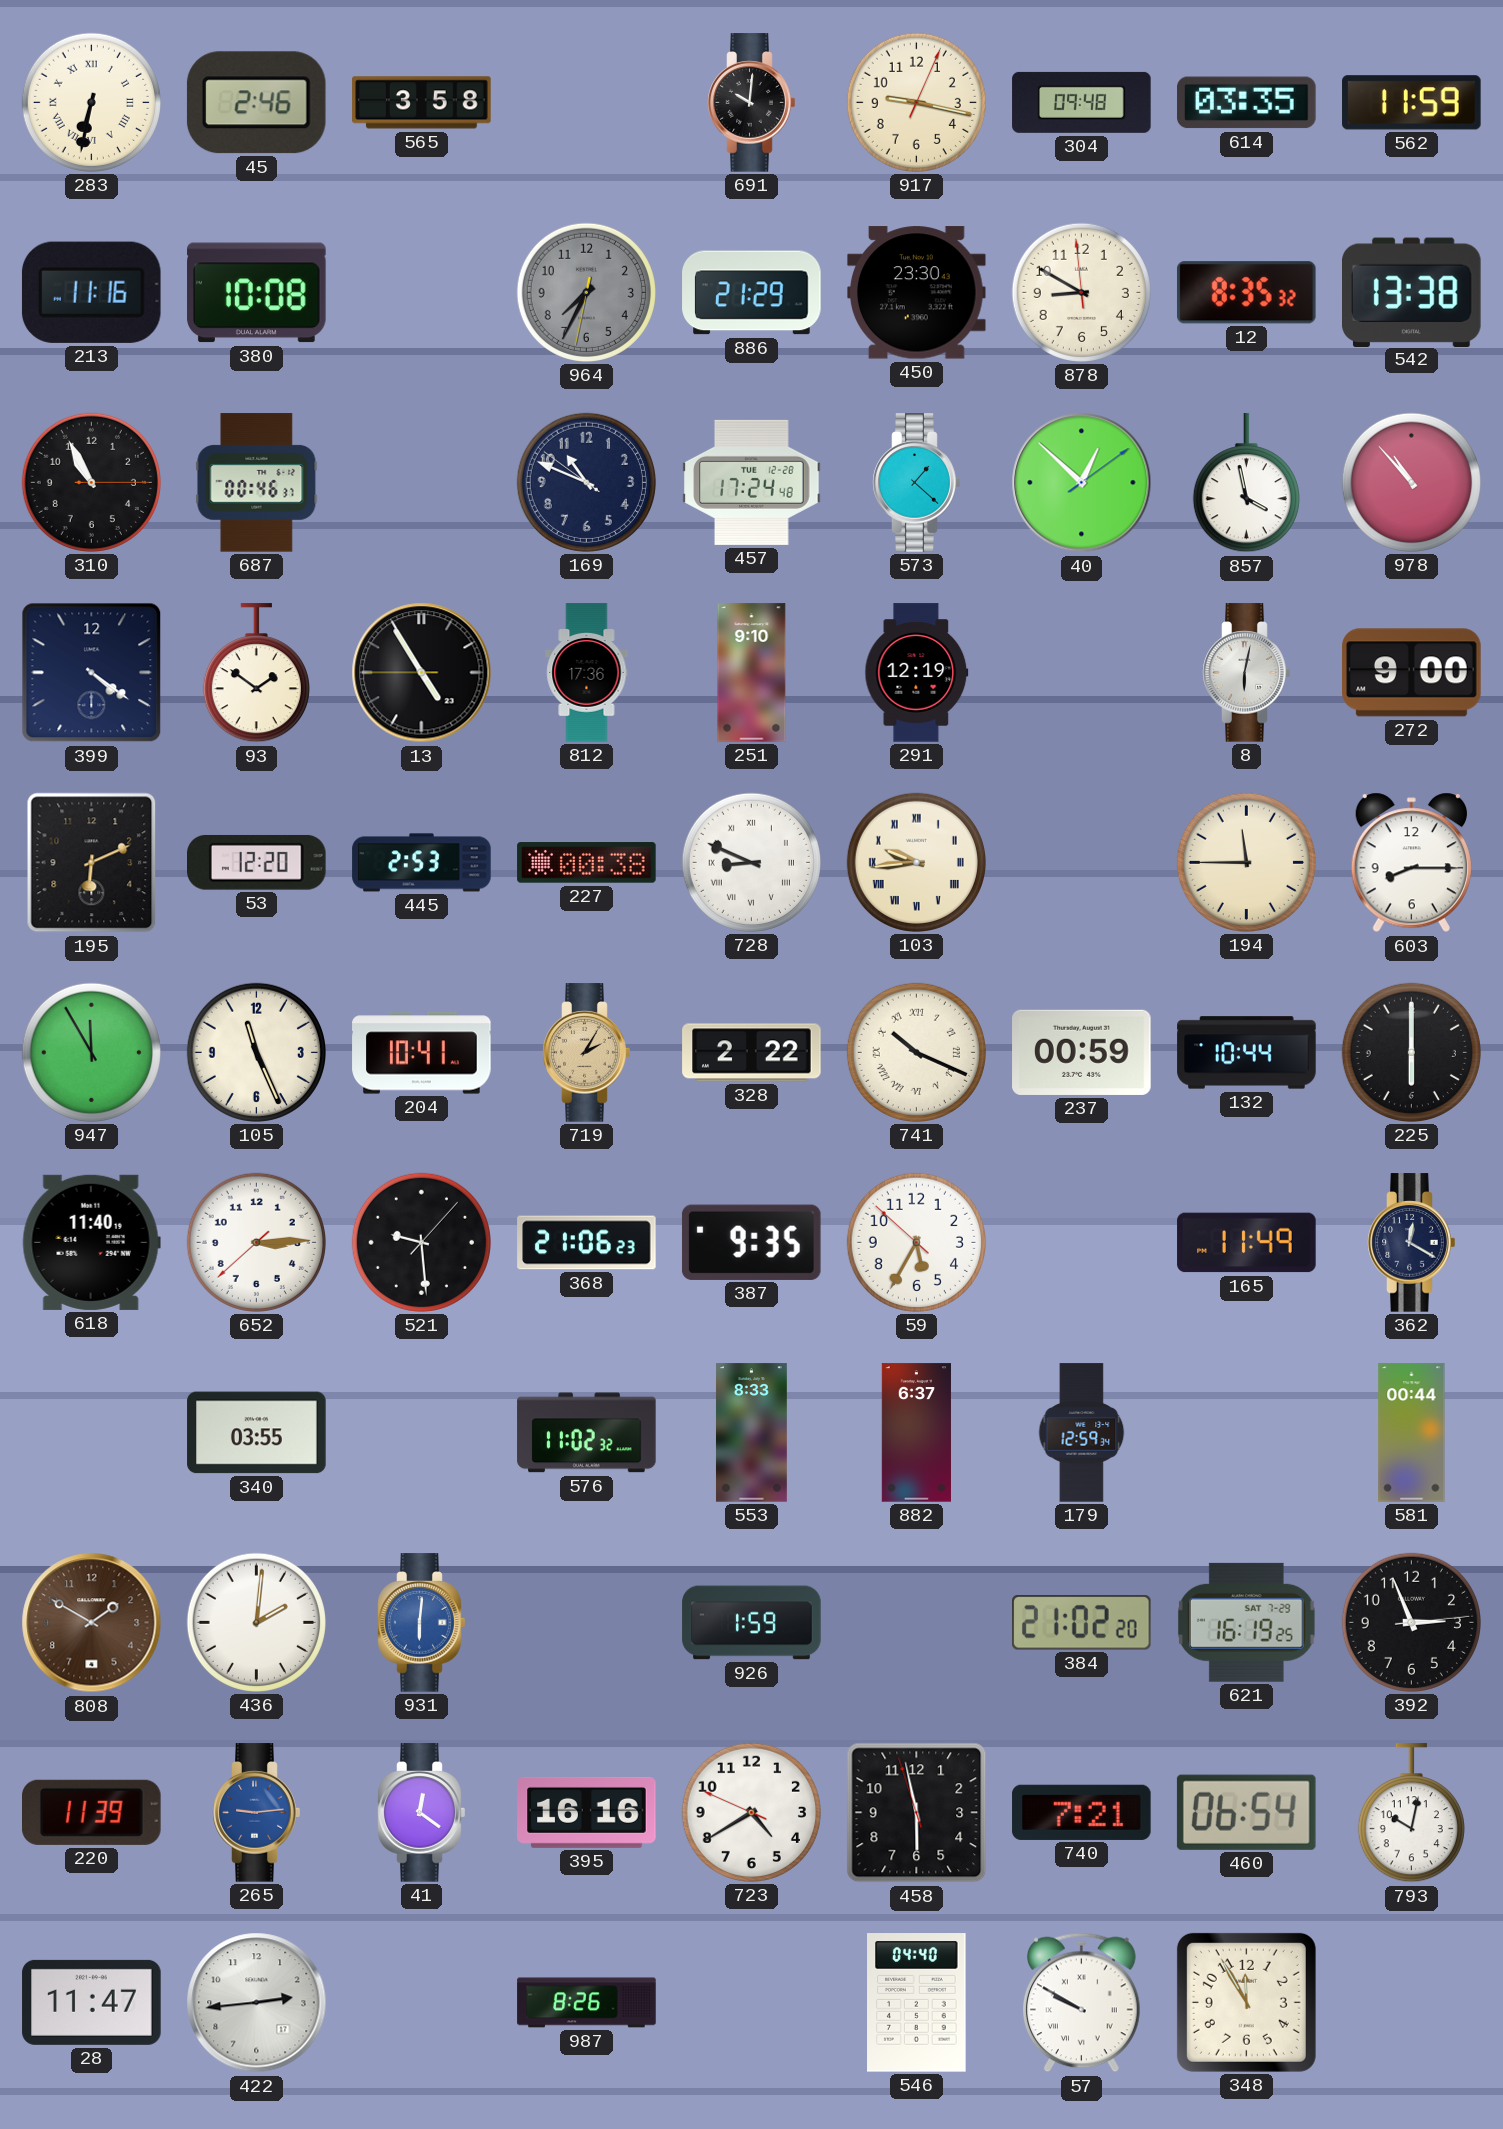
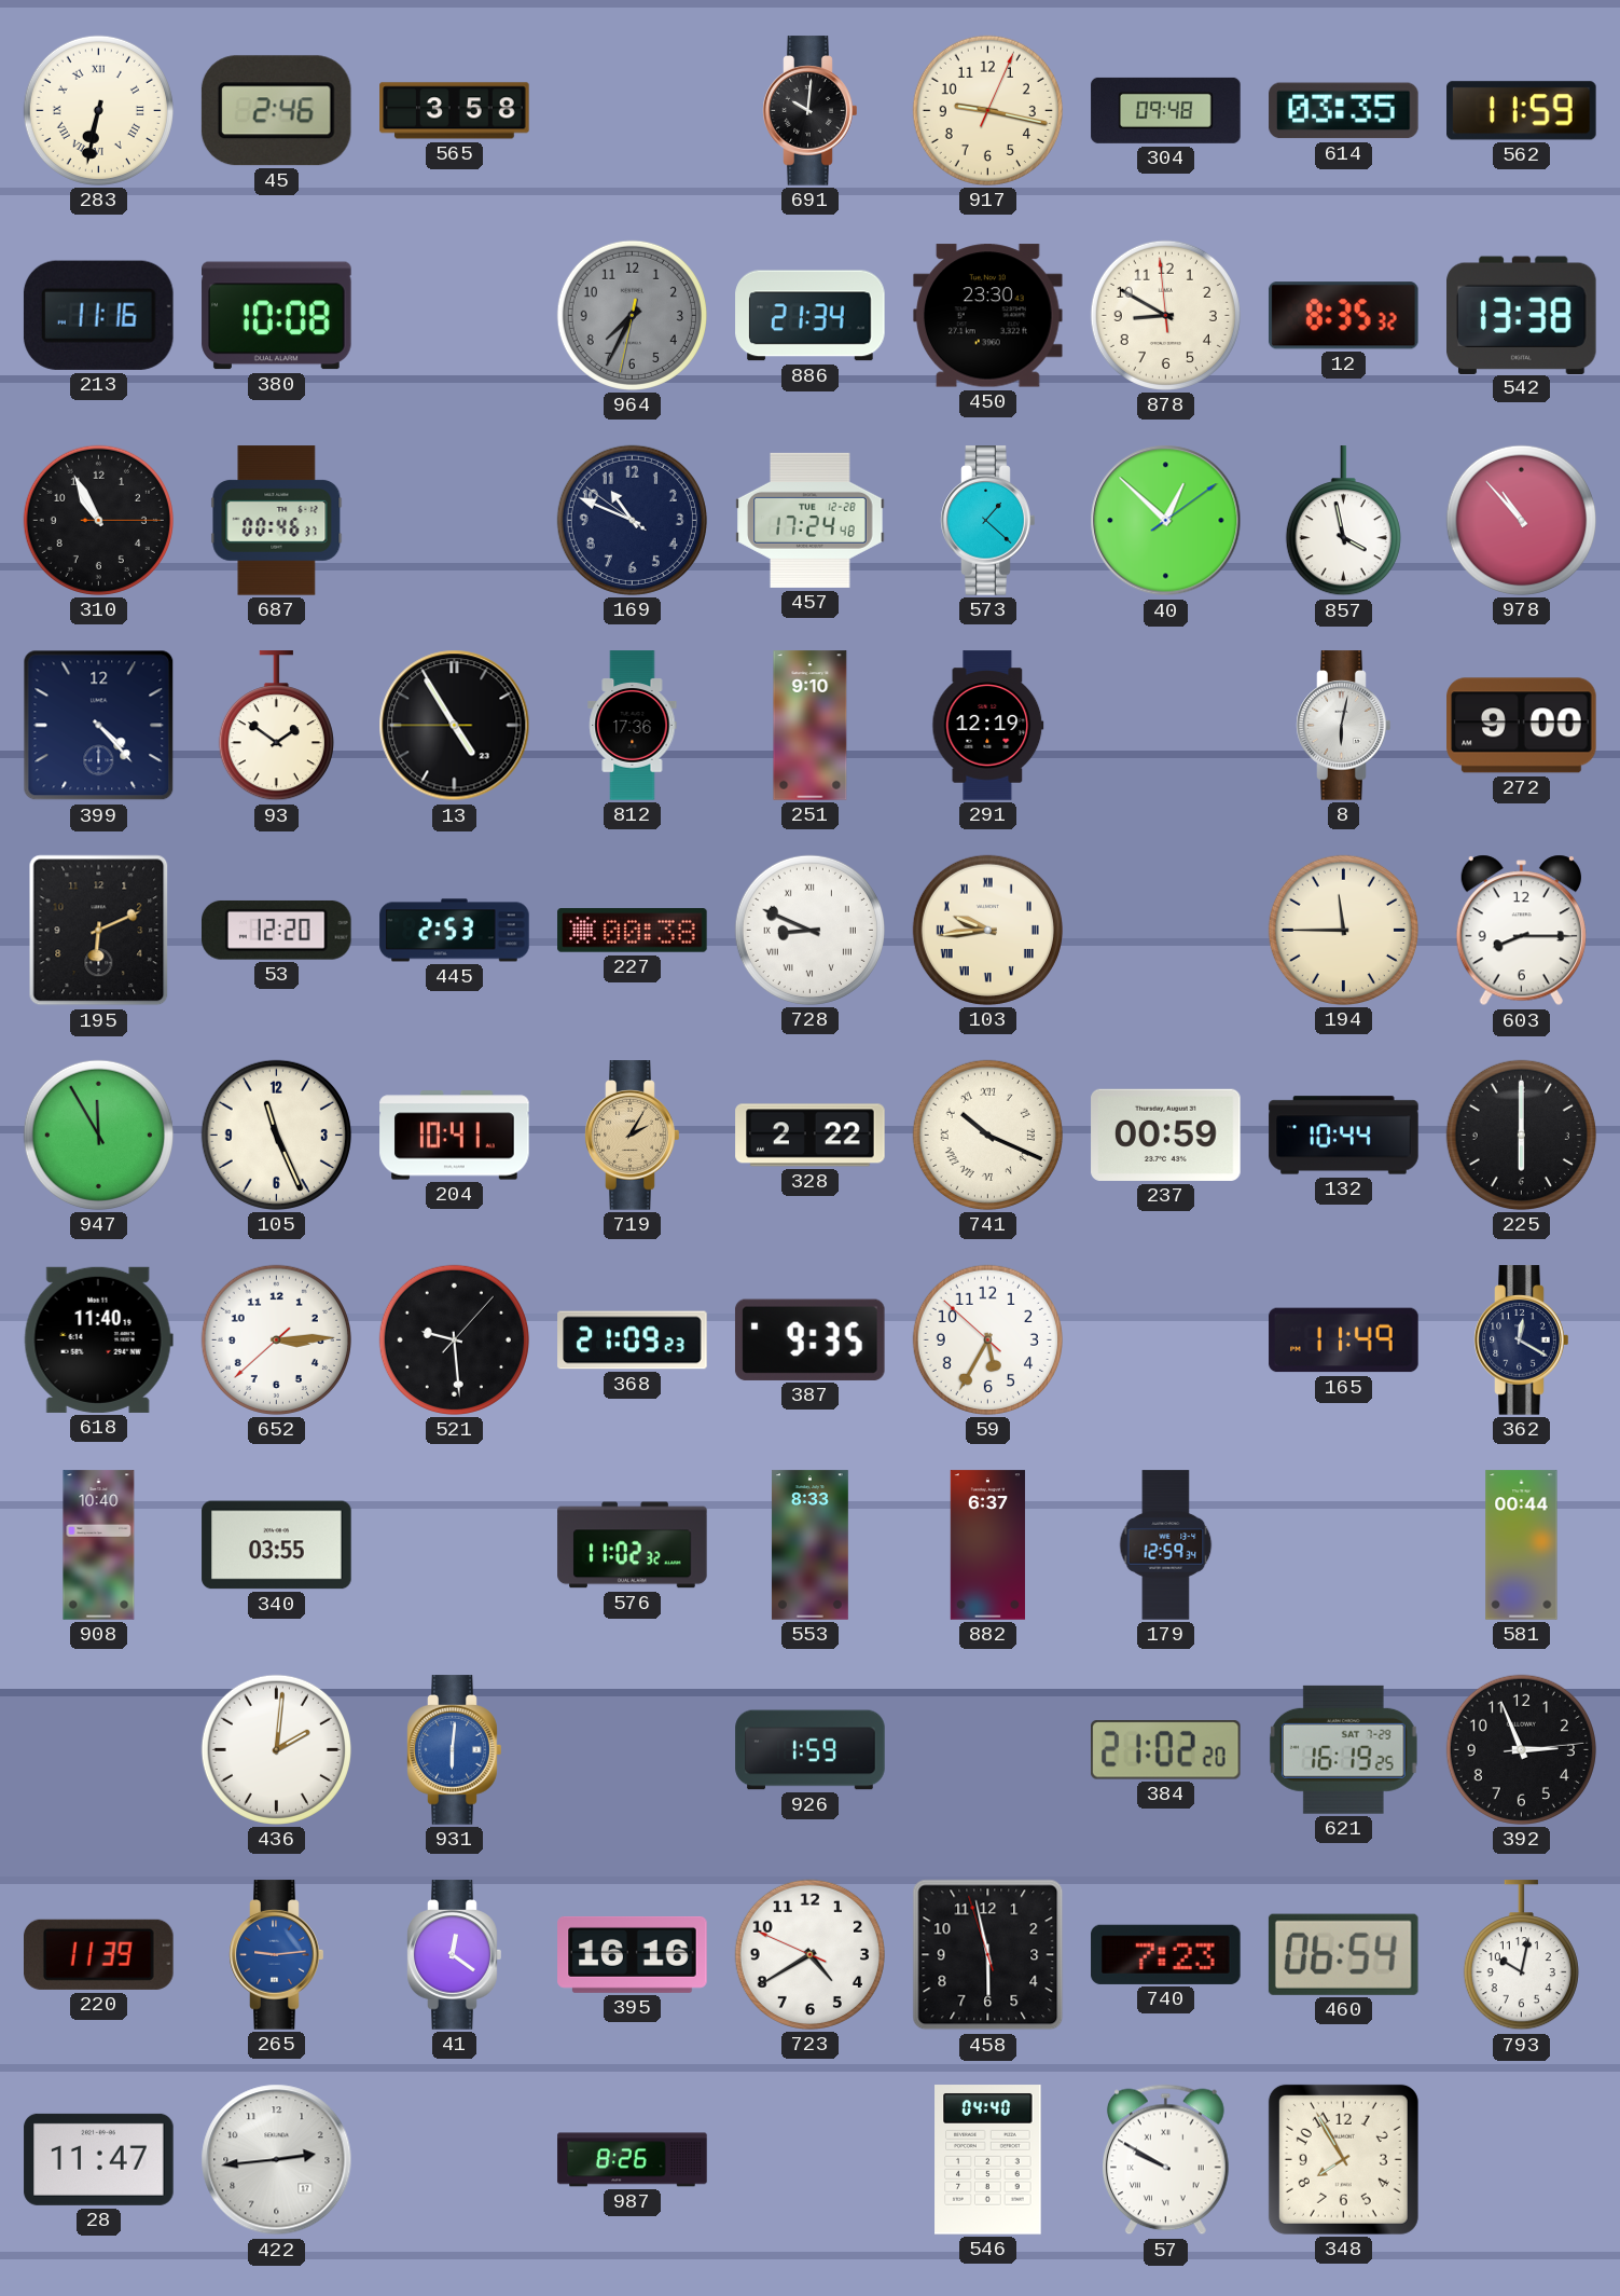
886: 21:29 -> 21:34
399: 4:21 -> 4:23
368: 21:06 -> 21:09
908: none -> 10:40
808: 1:50 -> none
740: 7:21 -> 7:23
348: 11:55 -> 7:55
